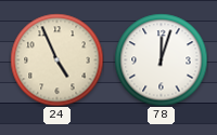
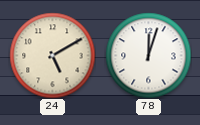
24: 4:56 -> 5:10
